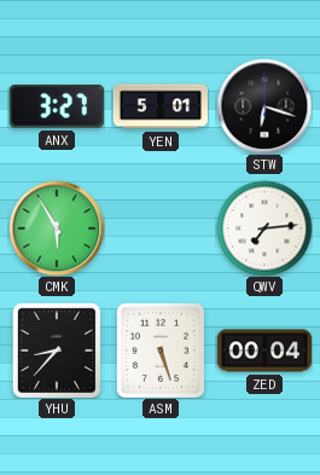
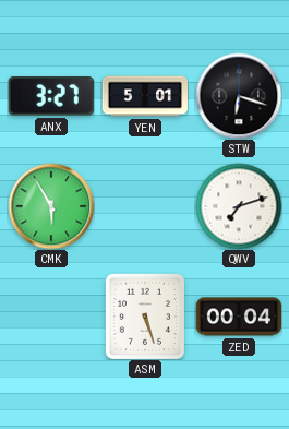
QWV: 7:14 -> 7:12
YHU: 8:37 -> none
